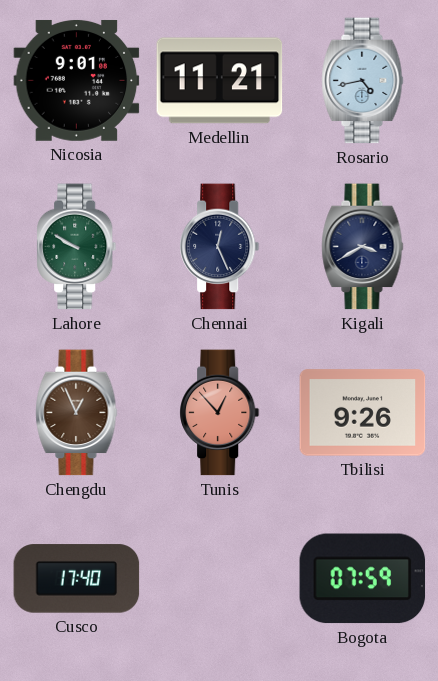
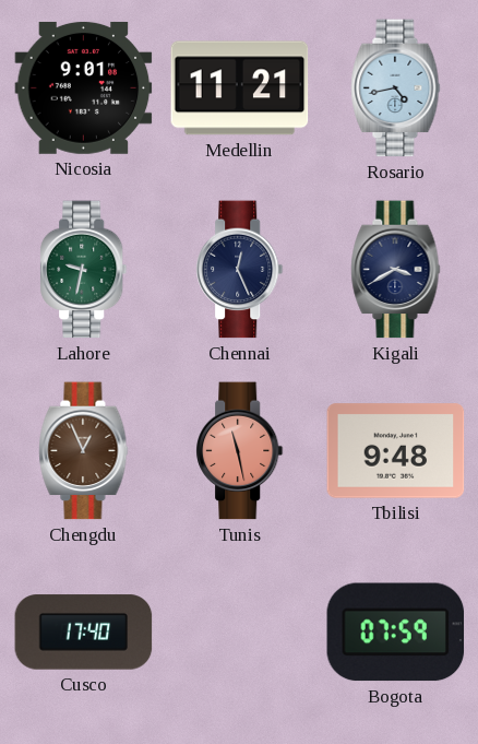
Lahore: 9:50 -> 9:32
Tunis: 12:53 -> 11:28
Tbilisi: 9:26 -> 9:48
